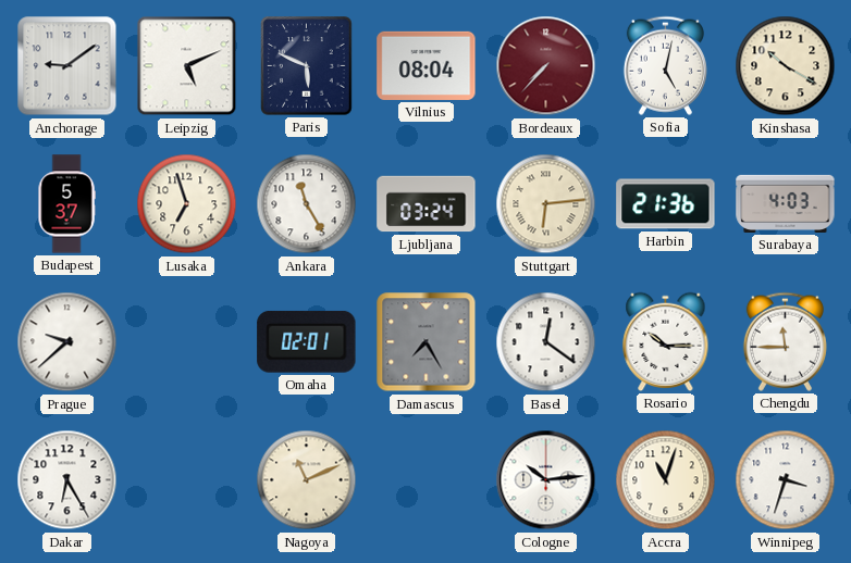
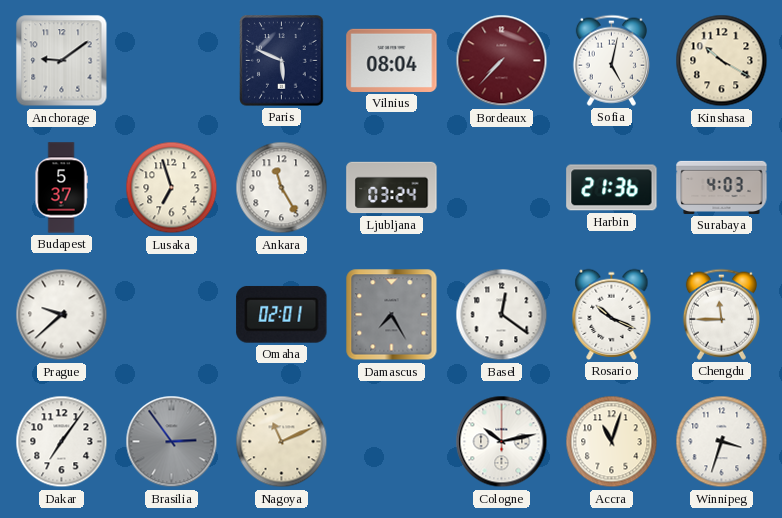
Leipzig: 5:11 -> none
Stuttgart: 6:14 -> none
Rosario: 10:15 -> 10:19
Dakar: 6:25 -> 7:06
Brasilia: none -> 2:54
Cologne: 10:14 -> 10:13
